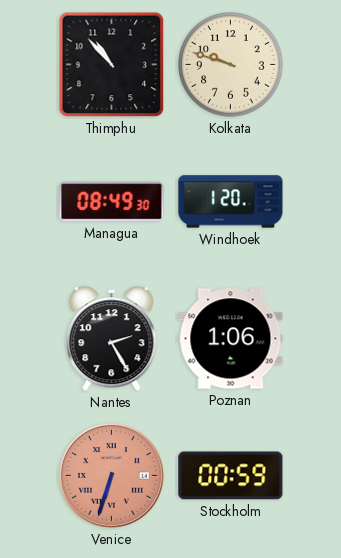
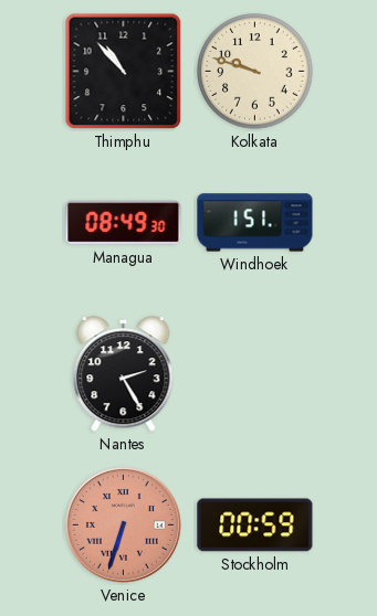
Windhoek: 1:20 -> 1:51
Poznan: 1:06 -> none
